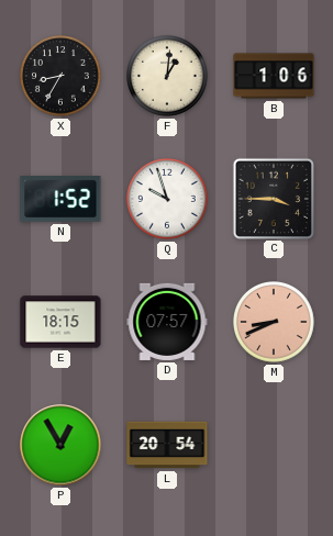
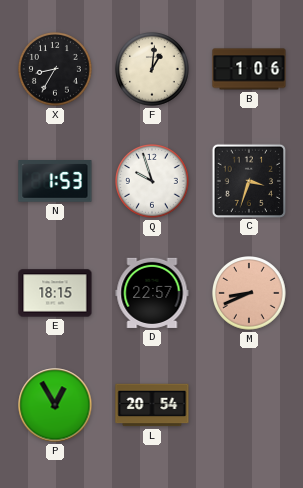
N: 1:52 -> 1:53
C: 3:45 -> 3:33
D: 07:57 -> 22:57
